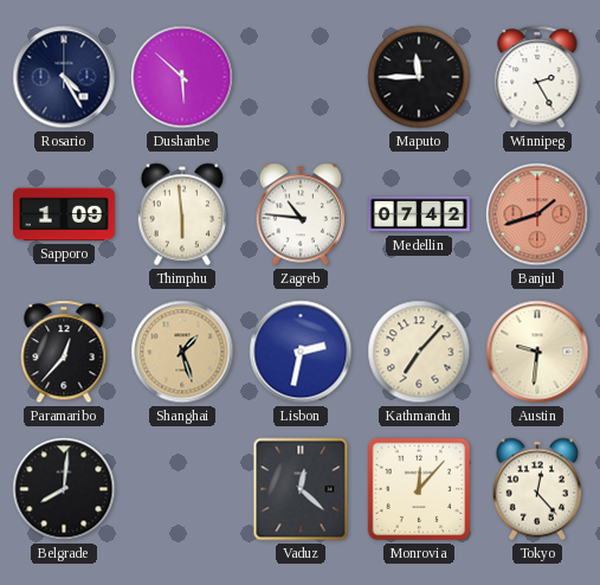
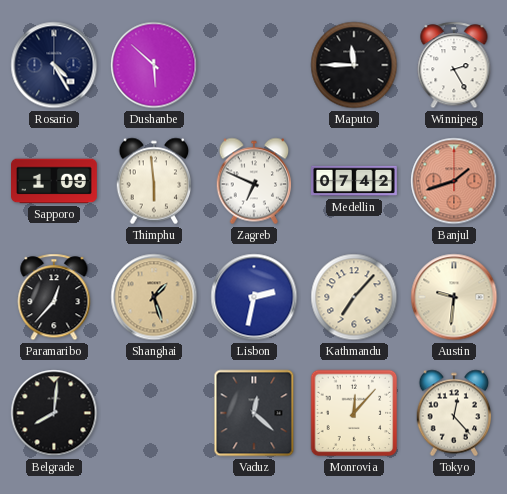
Zagreb: 10:46 -> 6:49
